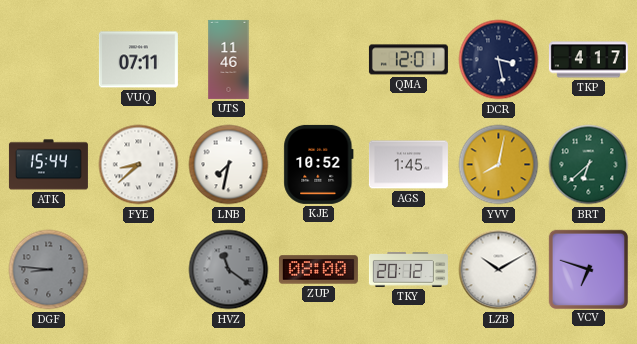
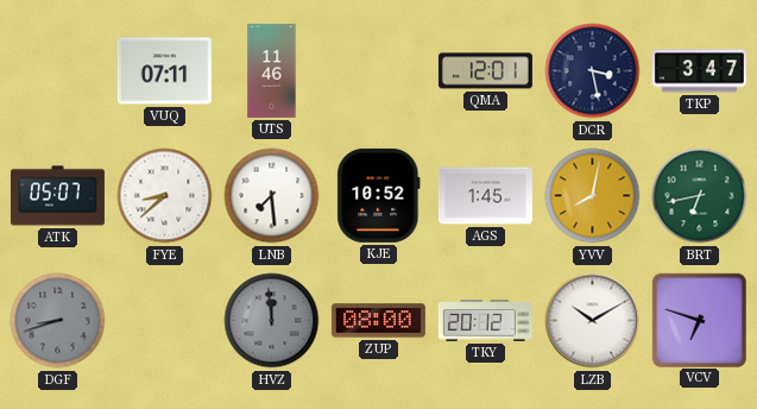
TKP: 4:17 -> 3:47
ATK: 15:44 -> 05:07
LNB: 7:32 -> 7:29
BRT: 6:38 -> 6:43
DGF: 8:46 -> 8:42
HVZ: 11:21 -> 11:59
